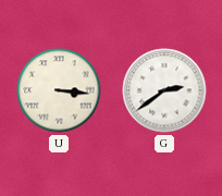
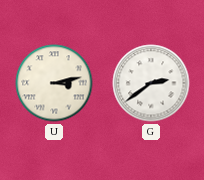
U: 3:16 -> 3:13
